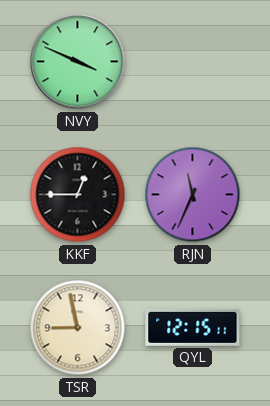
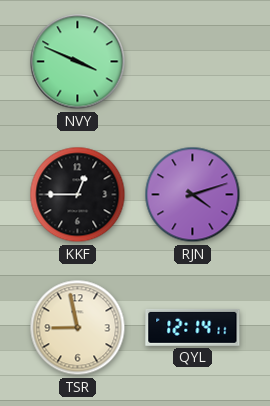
RJN: 11:34 -> 4:12
QYL: 12:15 -> 12:14
